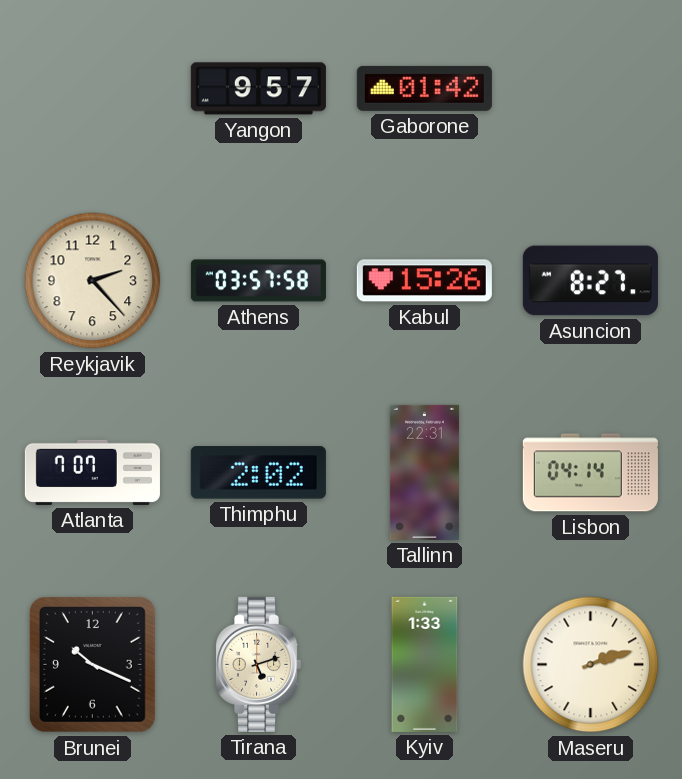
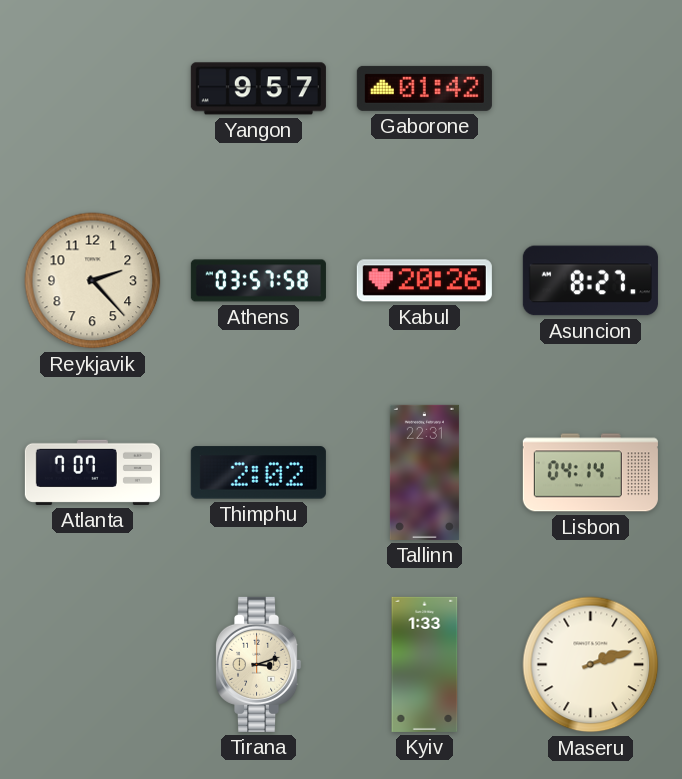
Kabul: 15:26 -> 20:26
Brunei: 10:19 -> none
Tirana: 5:12 -> 3:12
